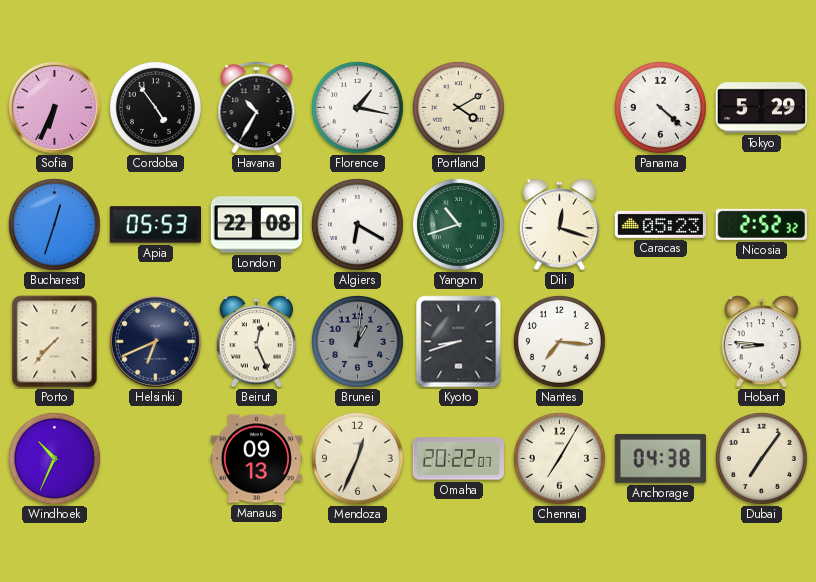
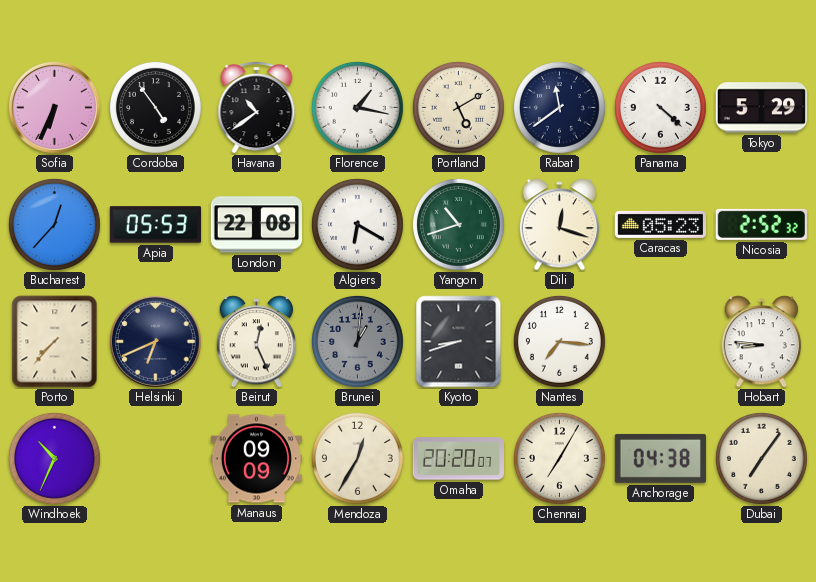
Havana: 10:35 -> 10:39
Portland: 4:10 -> 5:10
Rabat: none -> 11:39
Bucharest: 12:33 -> 12:37
Manaus: 09:13 -> 09:09
Mendoza: 12:34 -> 12:35
Omaha: 20:22 -> 20:20
